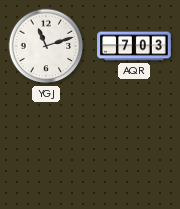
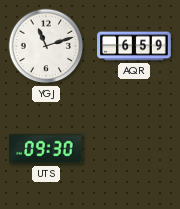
AQR: 7:03 -> 6:59
UTS: none -> 09:30
